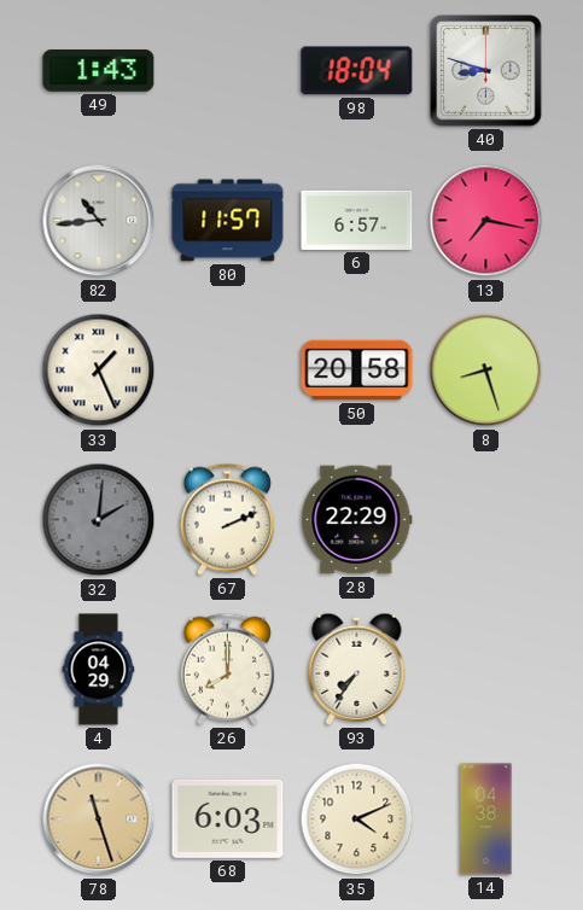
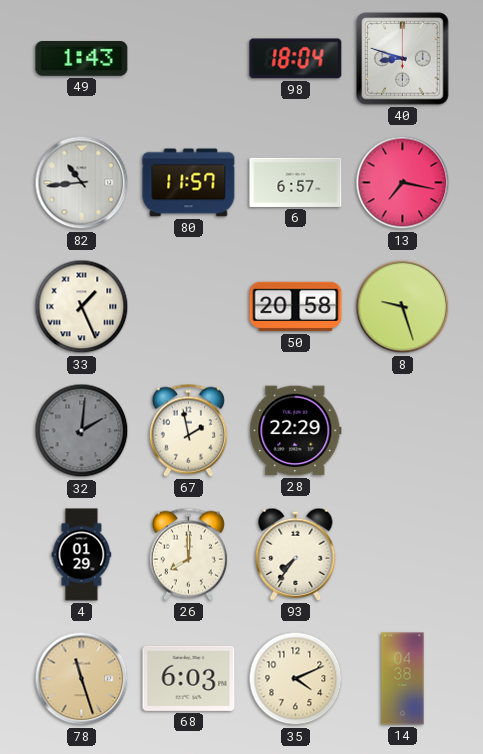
8: 8:27 -> 9:27
67: 2:11 -> 1:58
4: 04:29 -> 01:29
